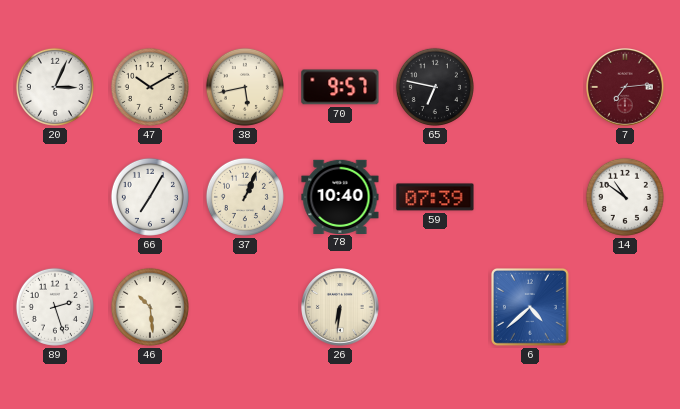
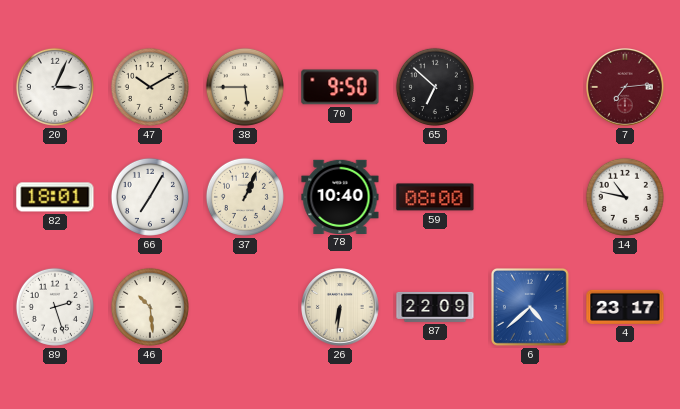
38: 5:43 -> 5:45
70: 9:57 -> 9:50
65: 6:47 -> 6:52
82: none -> 18:01
59: 07:39 -> 08:00
14: 10:51 -> 10:47
87: none -> 22:09
4: none -> 23:17
